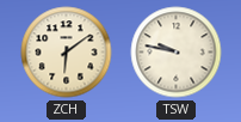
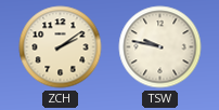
ZCH: 6:09 -> 2:09
